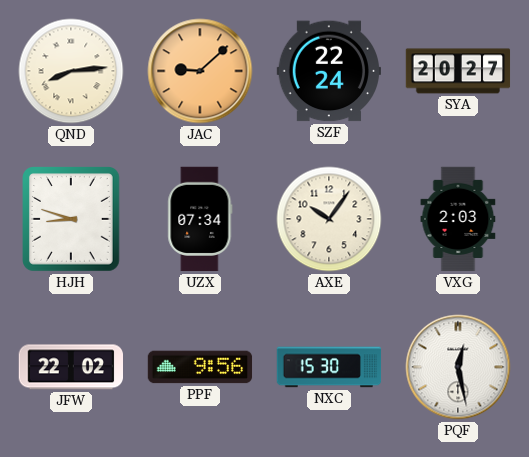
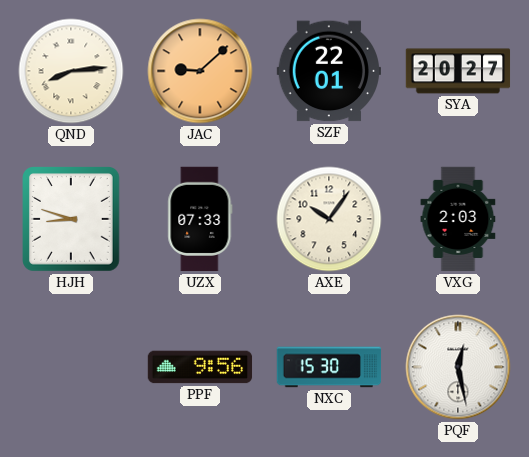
SZF: 22:24 -> 22:01
UZX: 07:34 -> 07:33
JFW: 22:02 -> none
